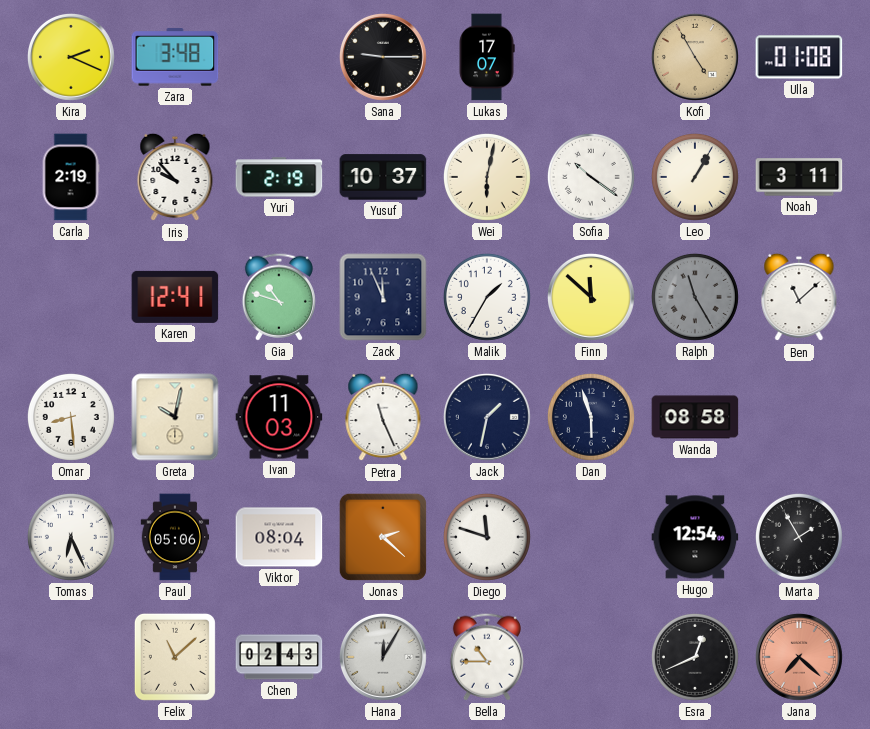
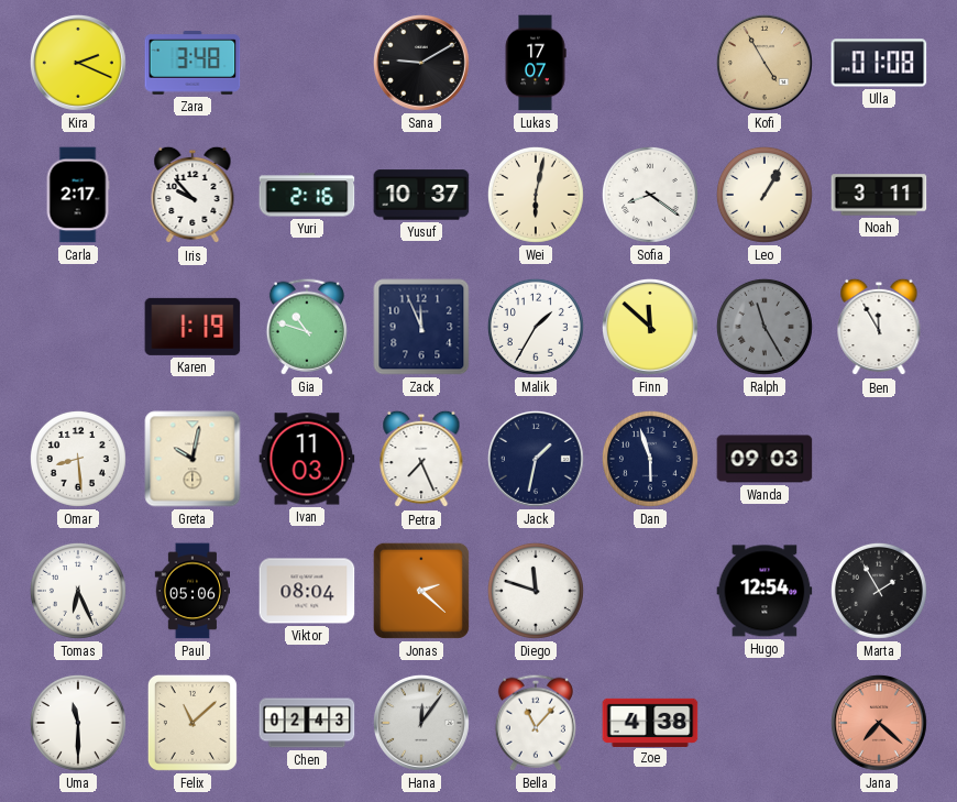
Sana: 9:15 -> 9:10
Carla: 2:19 -> 2:17
Yuri: 2:19 -> 2:16
Sofia: 10:21 -> 8:21
Karen: 12:41 -> 1:19
Ben: 11:08 -> 11:55
Petra: 11:26 -> 7:26
Wanda: 08:58 -> 09:03
Uma: none -> 11:30
Hana: 12:05 -> 12:06
Bella: 10:45 -> 11:07
Zoe: none -> 4:38
Esra: 12:41 -> none
